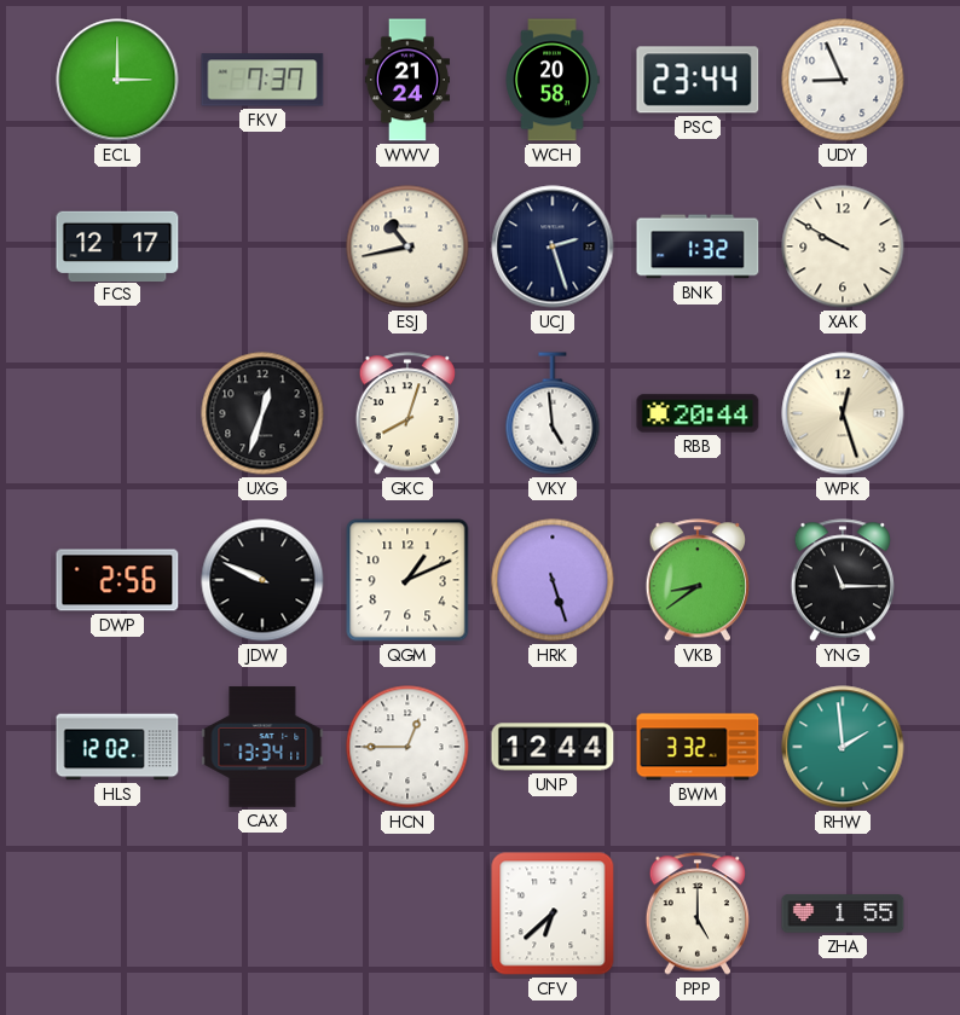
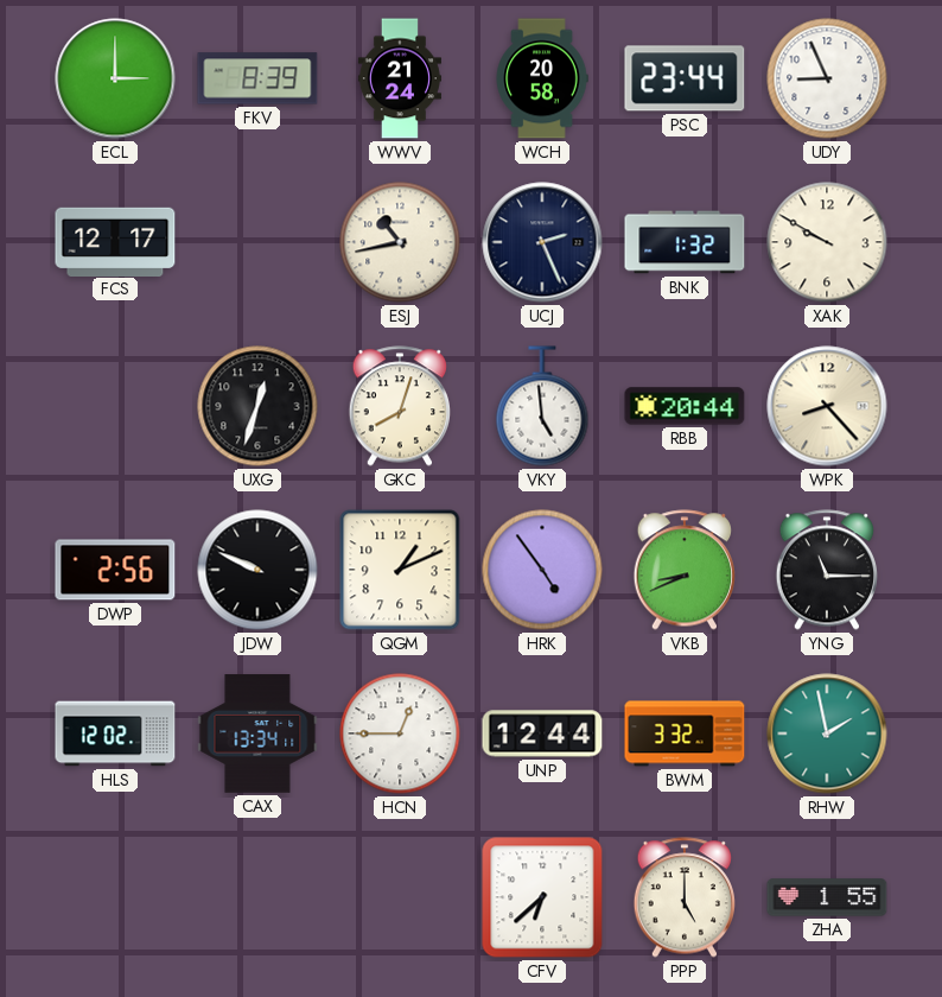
FKV: 7:37 -> 8:39
UCJ: 2:27 -> 2:26
WPK: 12:27 -> 8:23
HRK: 5:27 -> 4:54
VKB: 8:39 -> 8:41
RHW: 1:59 -> 1:58
